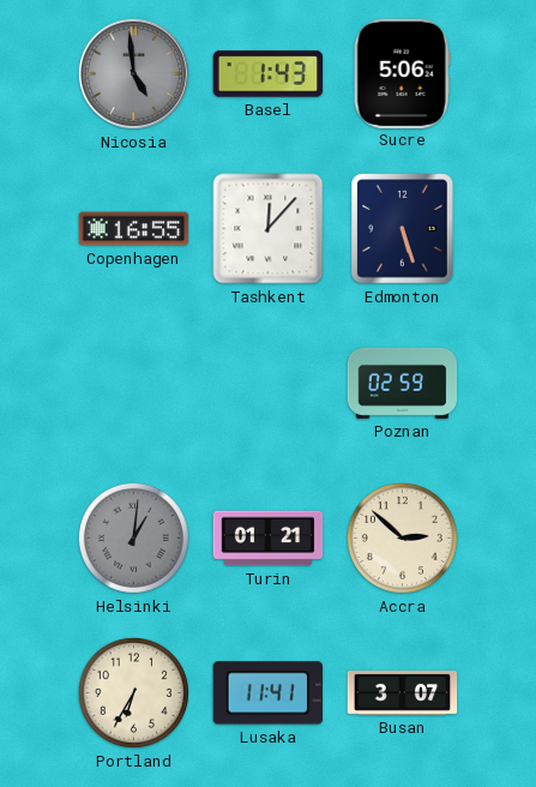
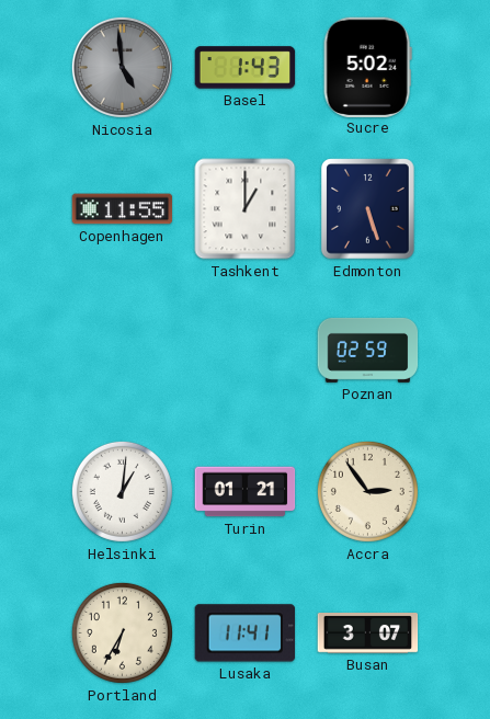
Sucre: 5:06 -> 5:02
Copenhagen: 16:55 -> 11:55
Tashkent: 12:07 -> 1:00
Helsinki dial: grey -> white
Accra: 2:52 -> 2:54
